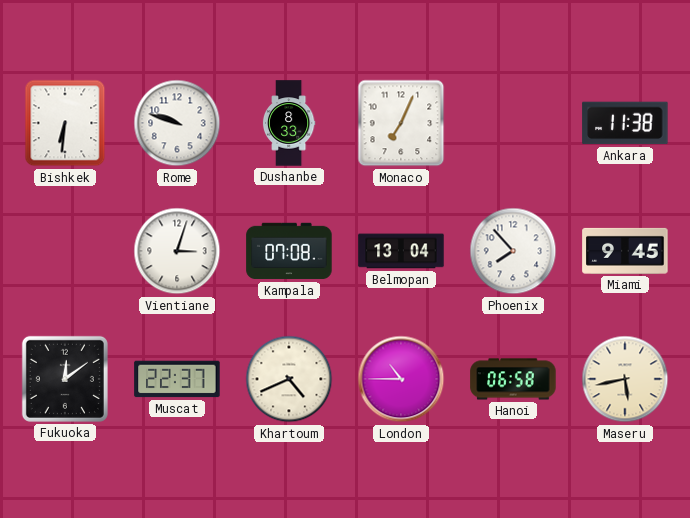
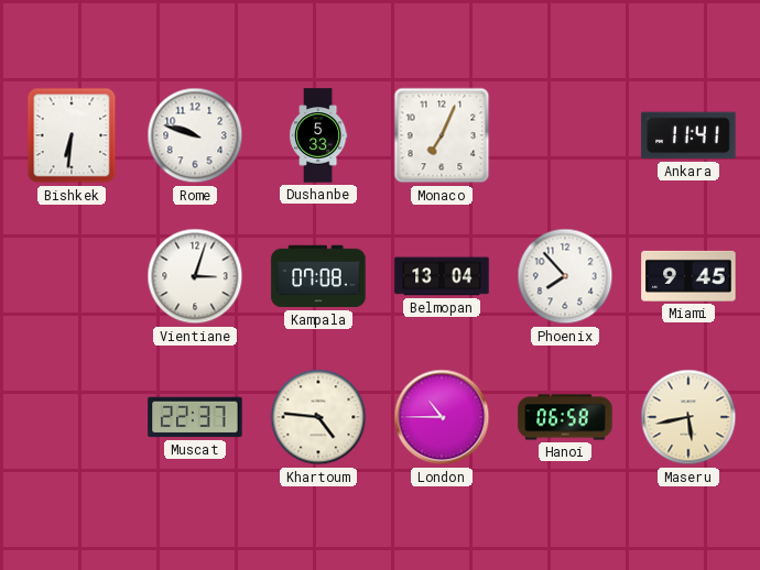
Dushanbe: 8:33 -> 5:33
Ankara: 11:38 -> 11:41
Fukuoka: 12:09 -> none
Khartoum: 4:41 -> 4:46
